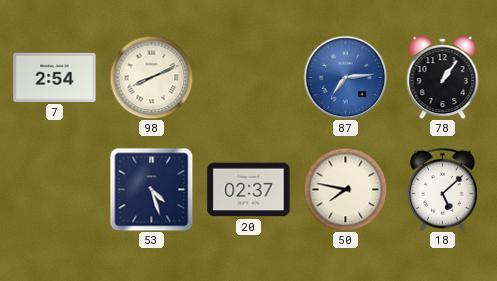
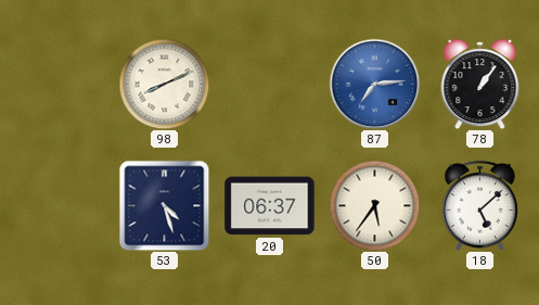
7: 2:54 -> none
20: 02:37 -> 06:37
50: 7:47 -> 5:36
